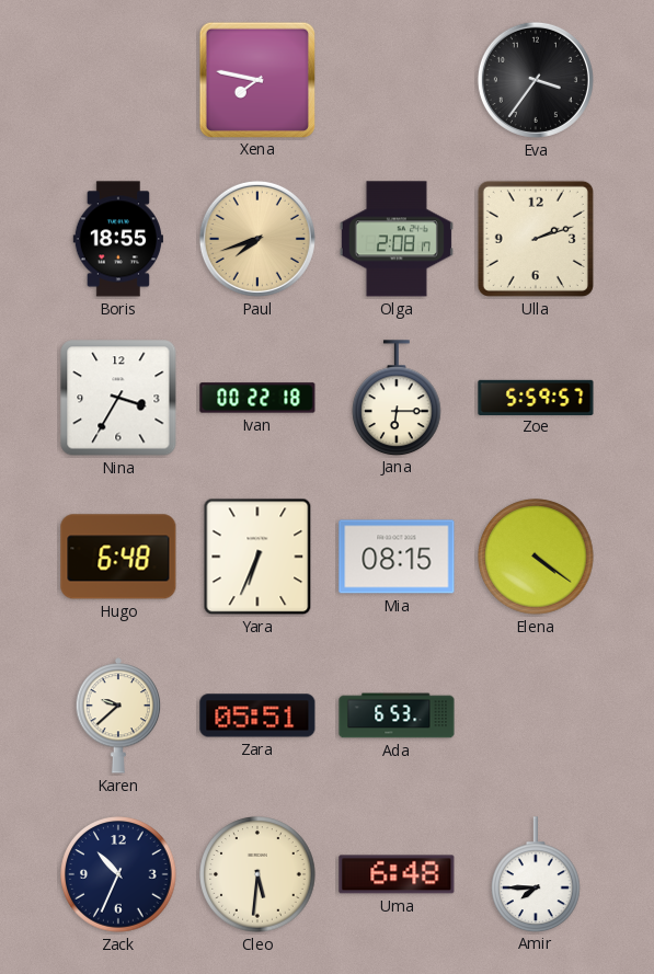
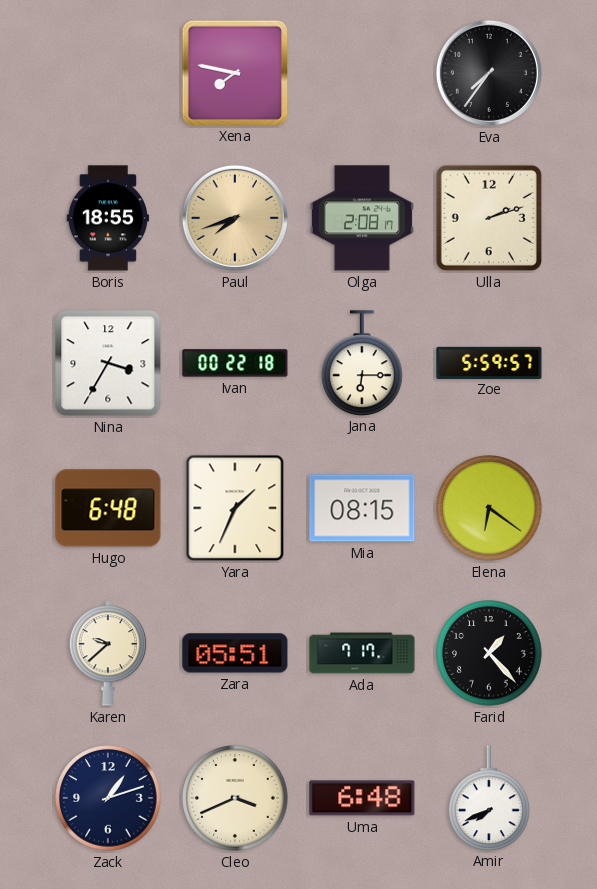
Eva: 3:36 -> 7:36
Yara: 6:34 -> 1:34
Elena: 4:21 -> 6:21
Ada: 6:53 -> 7:17
Farid: none -> 1:23
Zack: 10:34 -> 1:12
Cleo: 5:31 -> 3:41
Amir: 7:45 -> 7:41
